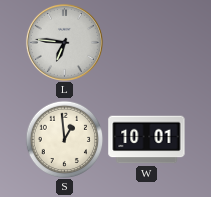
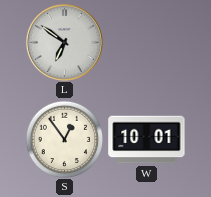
L: 6:46 -> 6:51
S: 12:59 -> 12:54
